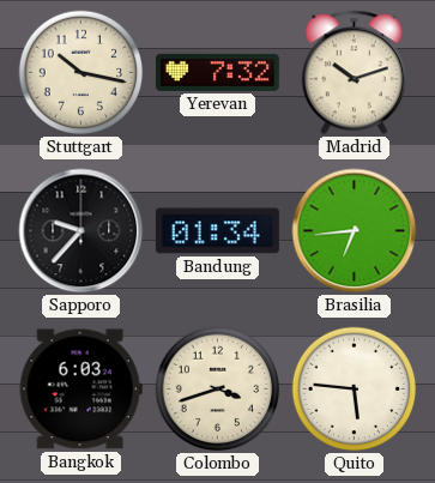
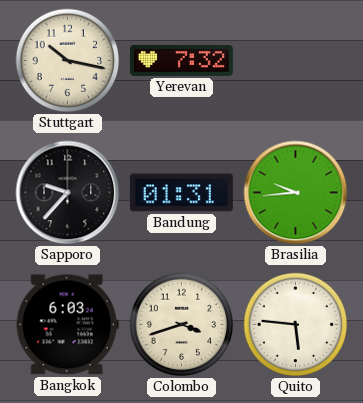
Madrid: 10:12 -> none
Bandung: 01:34 -> 01:31
Brasilia: 6:44 -> 9:44
